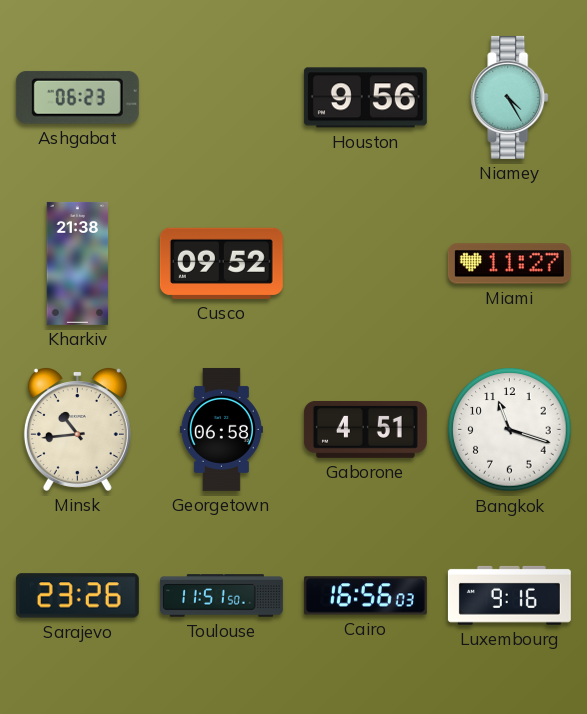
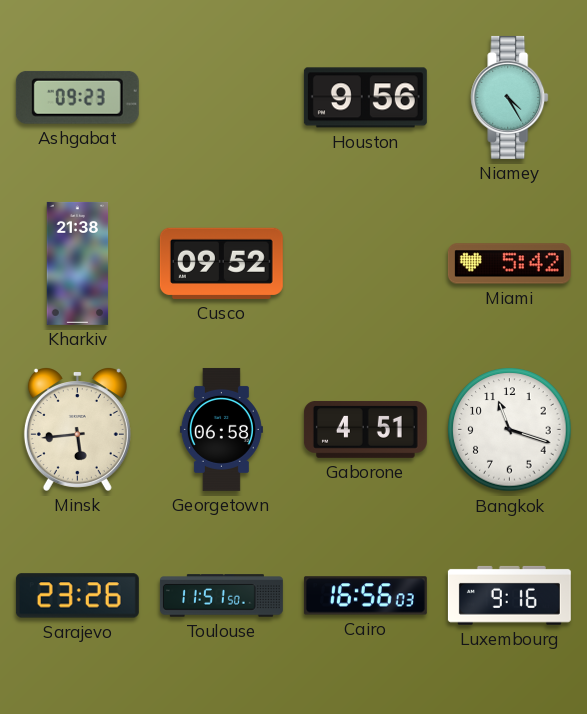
Ashgabat: 06:23 -> 09:23
Miami: 11:27 -> 5:42
Minsk: 10:44 -> 5:44
